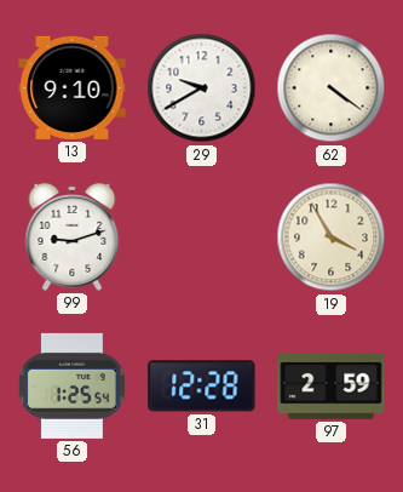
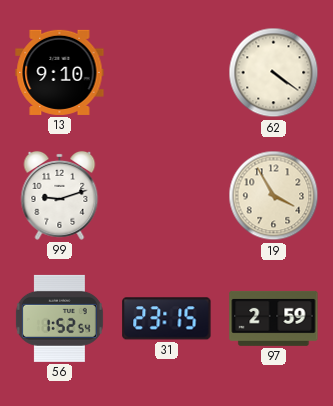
29: 9:40 -> none
56: 1:25 -> 1:52
31: 12:28 -> 23:15
